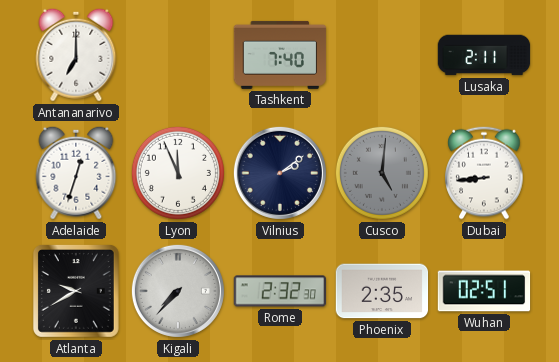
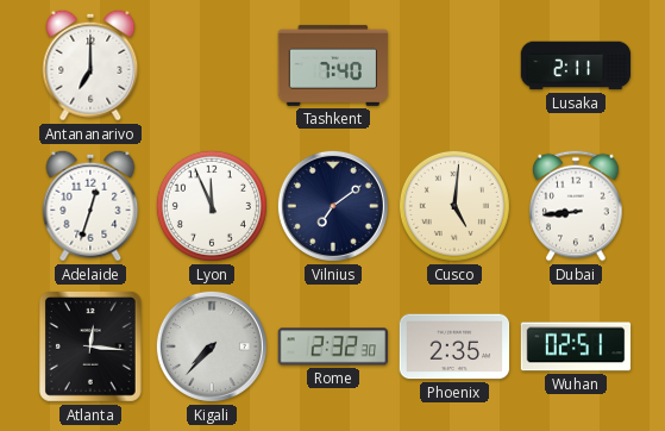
Vilnius: 2:09 -> 7:09
Cusco dial: grey -> cream
Atlanta: 9:40 -> 12:16
